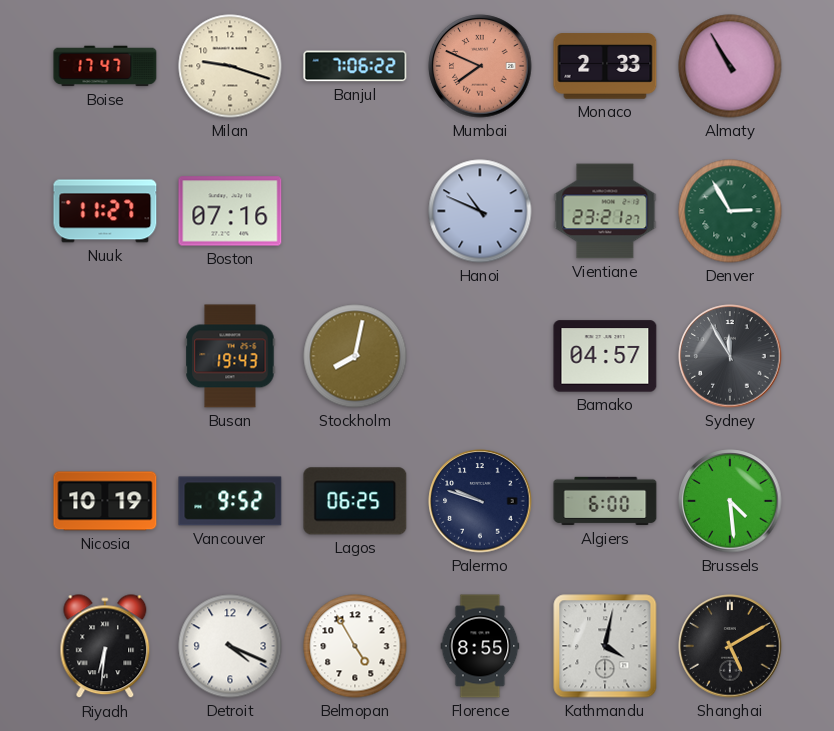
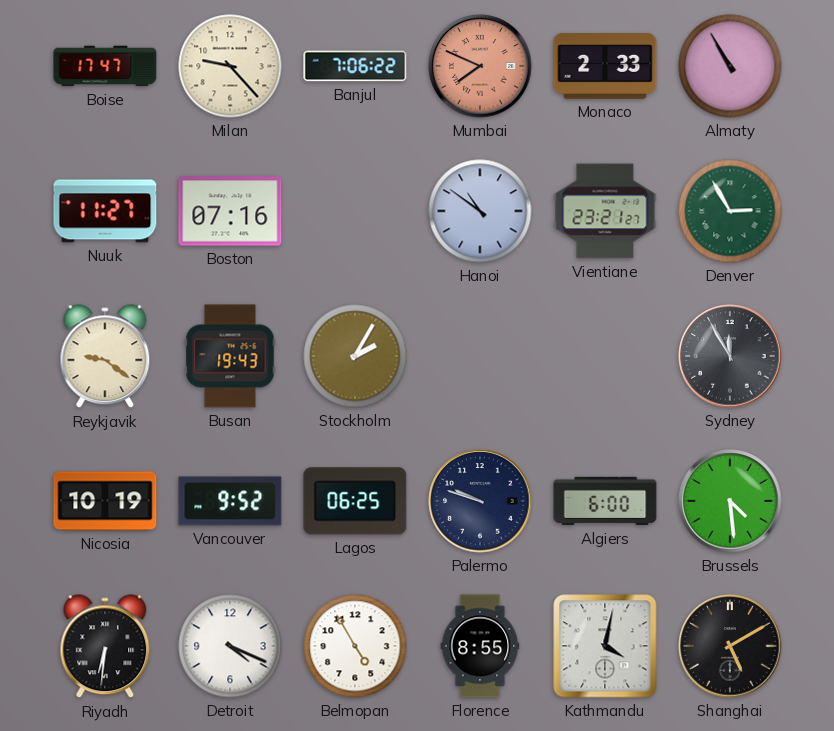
Milan: 9:18 -> 9:23
Hanoi: 10:49 -> 10:51
Reykjavik: none -> 9:21
Stockholm: 8:02 -> 2:05
Bamako: 04:57 -> none
